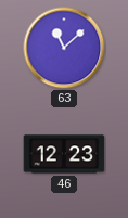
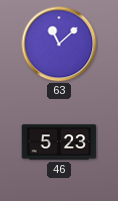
46: 12:23 -> 5:23
